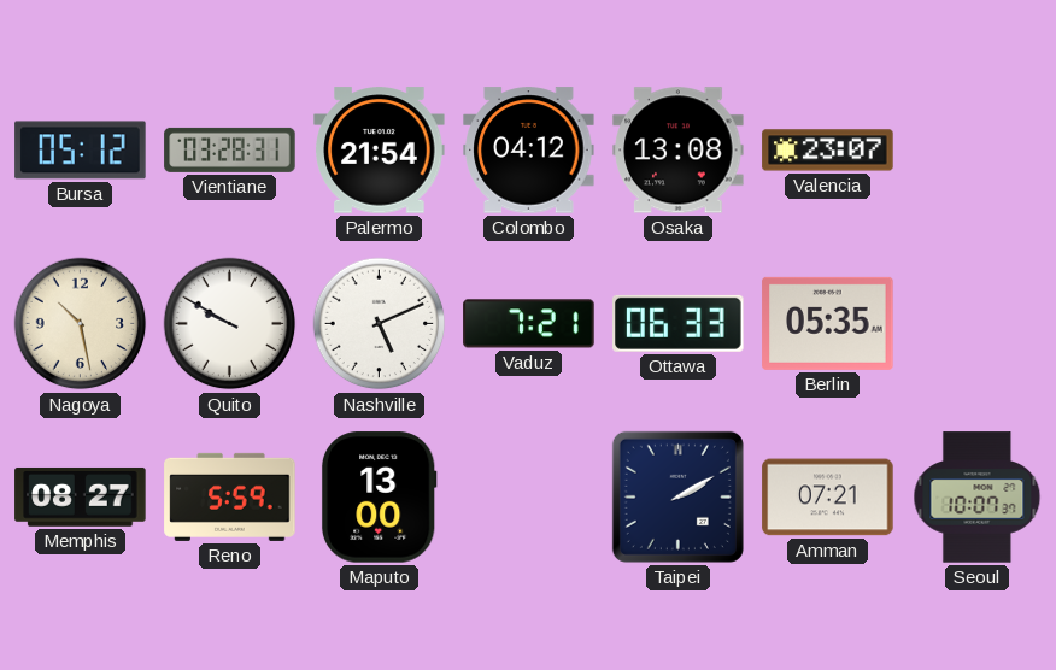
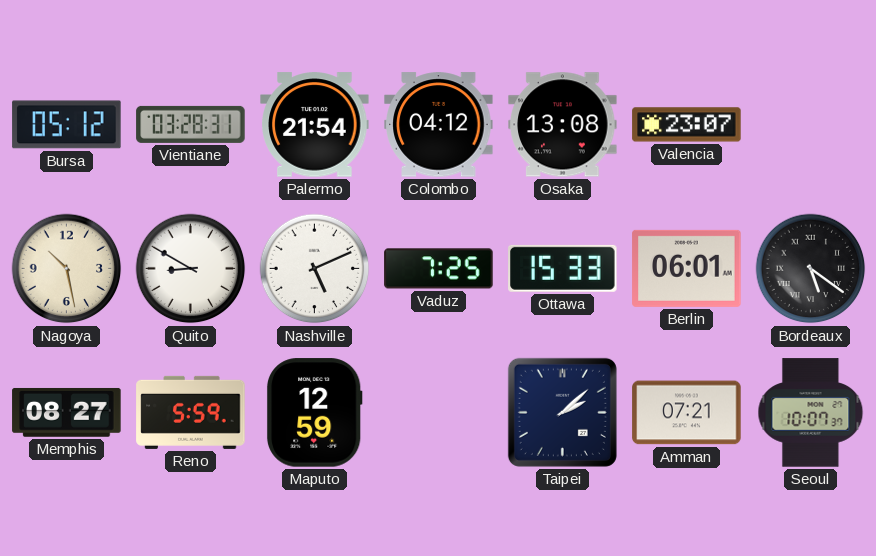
Quito: 9:50 -> 8:50
Vaduz: 7:21 -> 7:25
Ottawa: 06:33 -> 15:33
Berlin: 05:35 -> 06:01
Bordeaux: none -> 5:21
Maputo: 13:00 -> 12:59
Taipei: 2:10 -> 2:08
